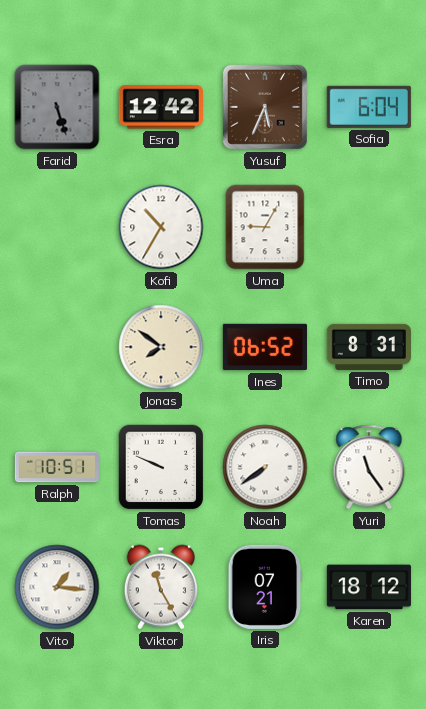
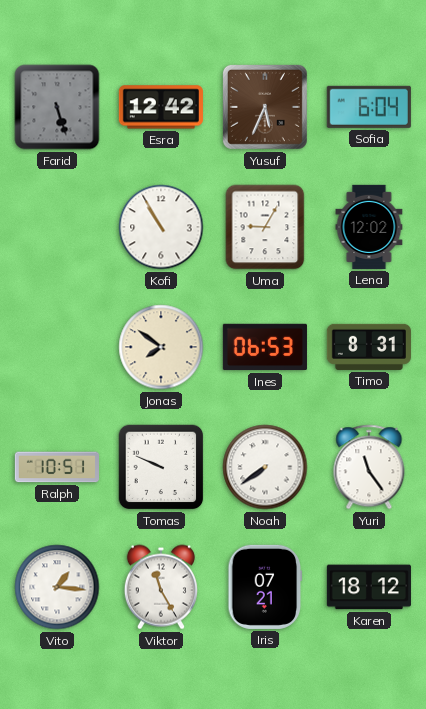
Kofi: 10:35 -> 10:55
Lena: none -> 12:02
Ines: 06:52 -> 06:53
